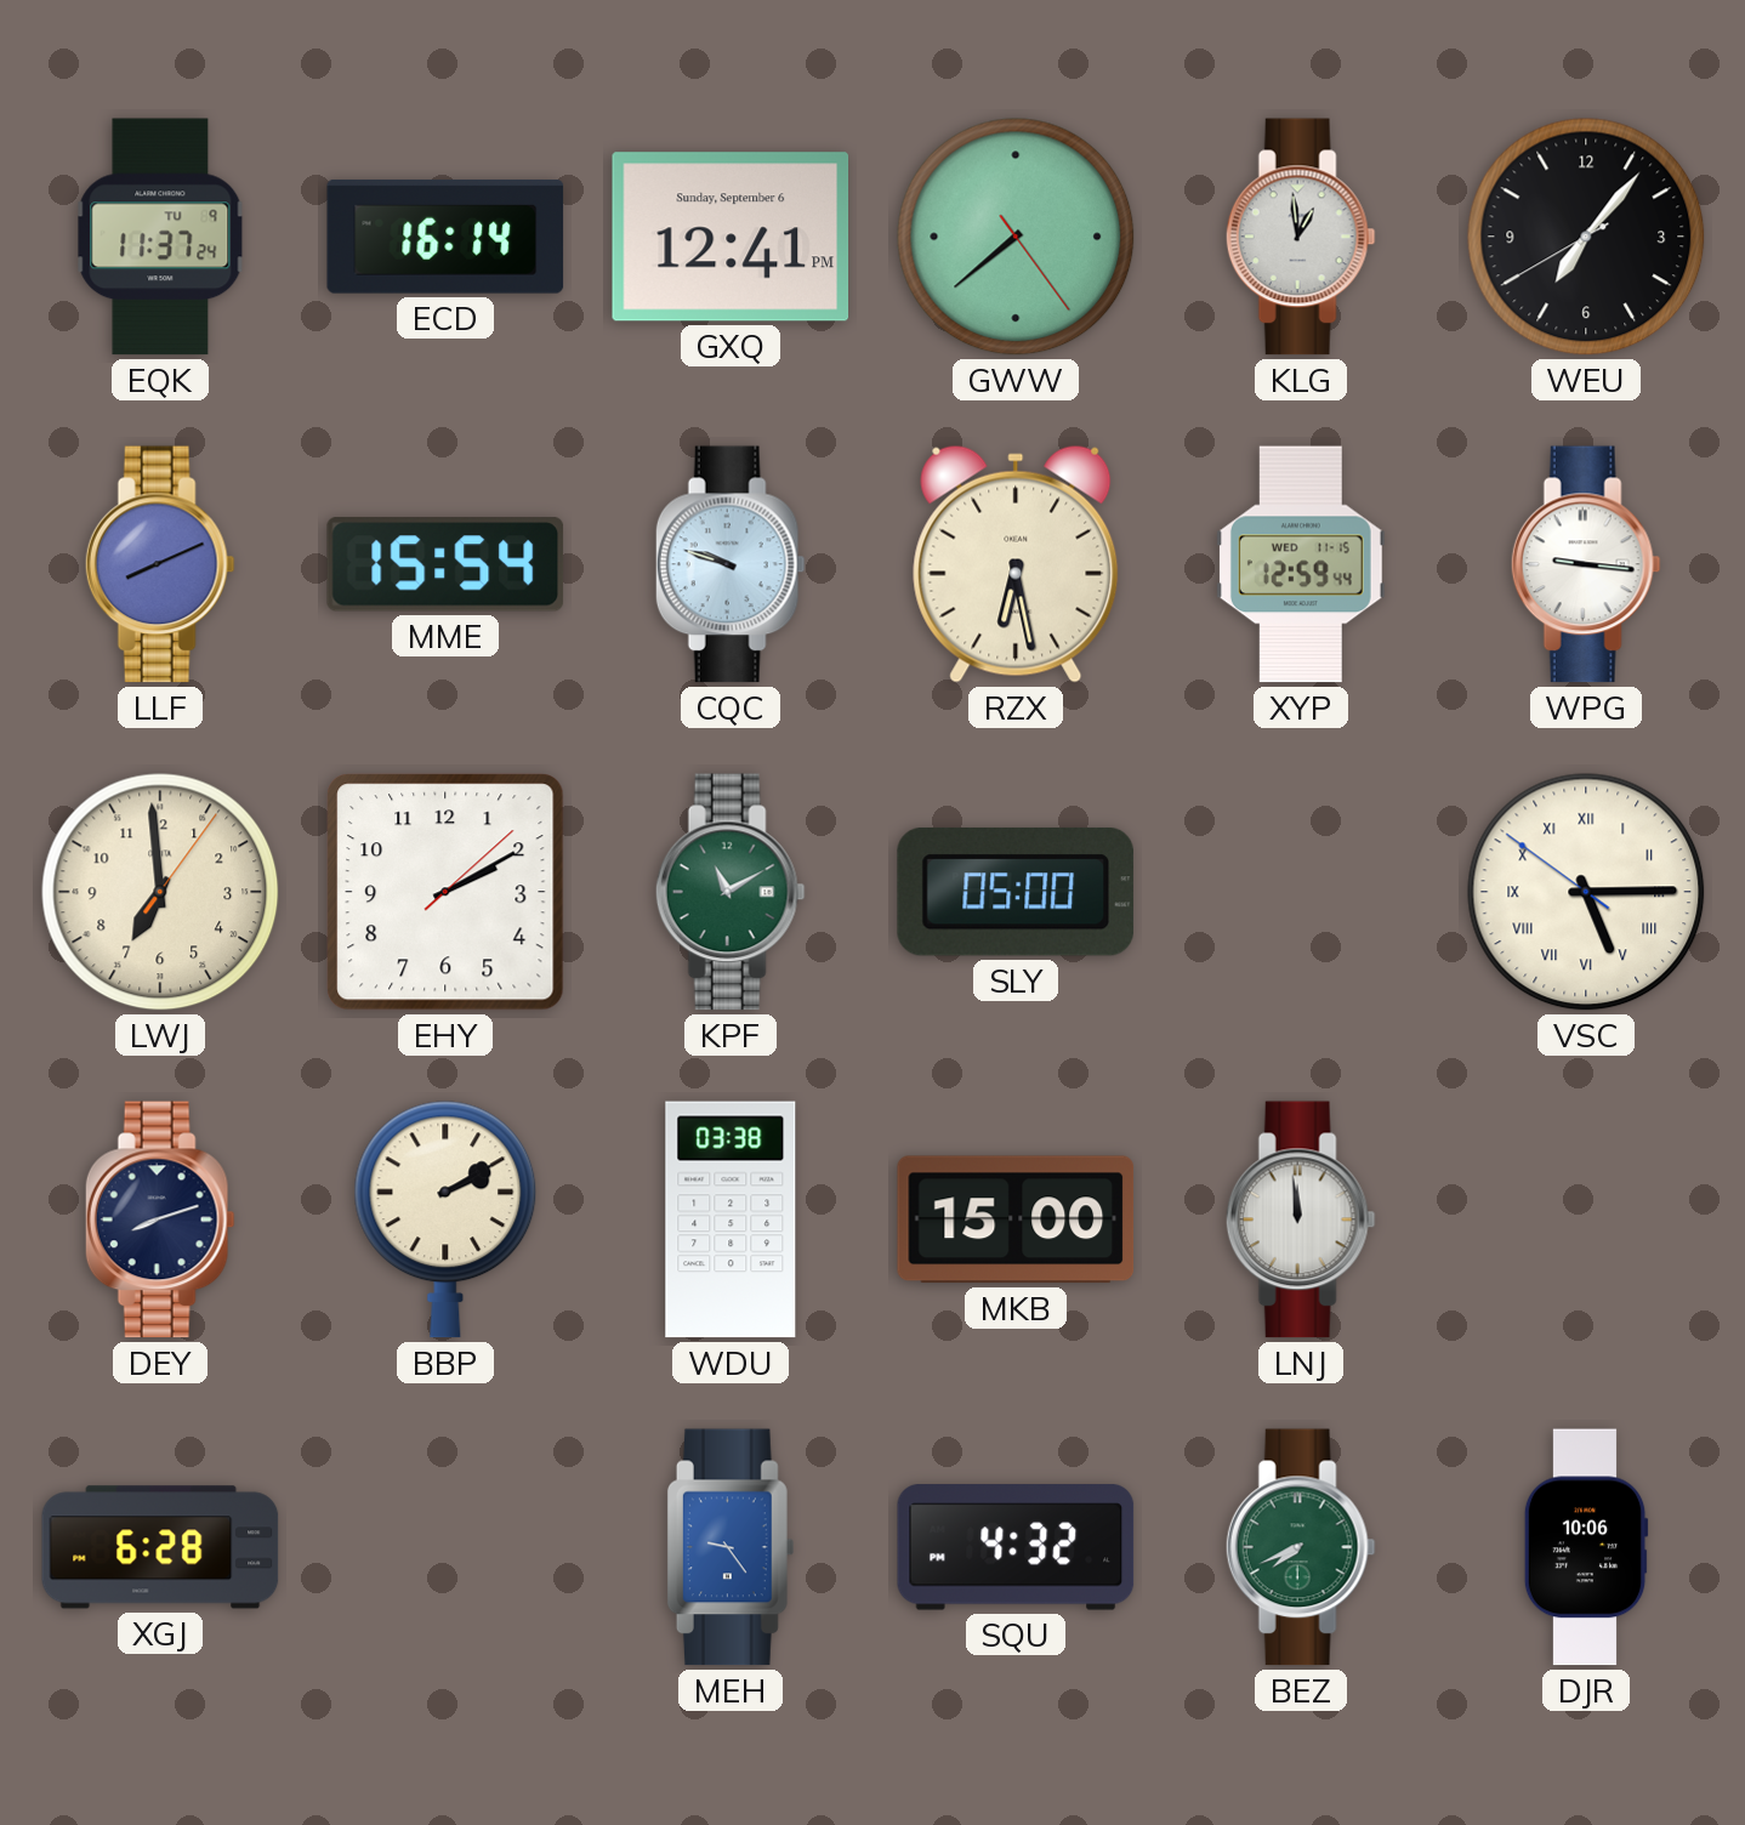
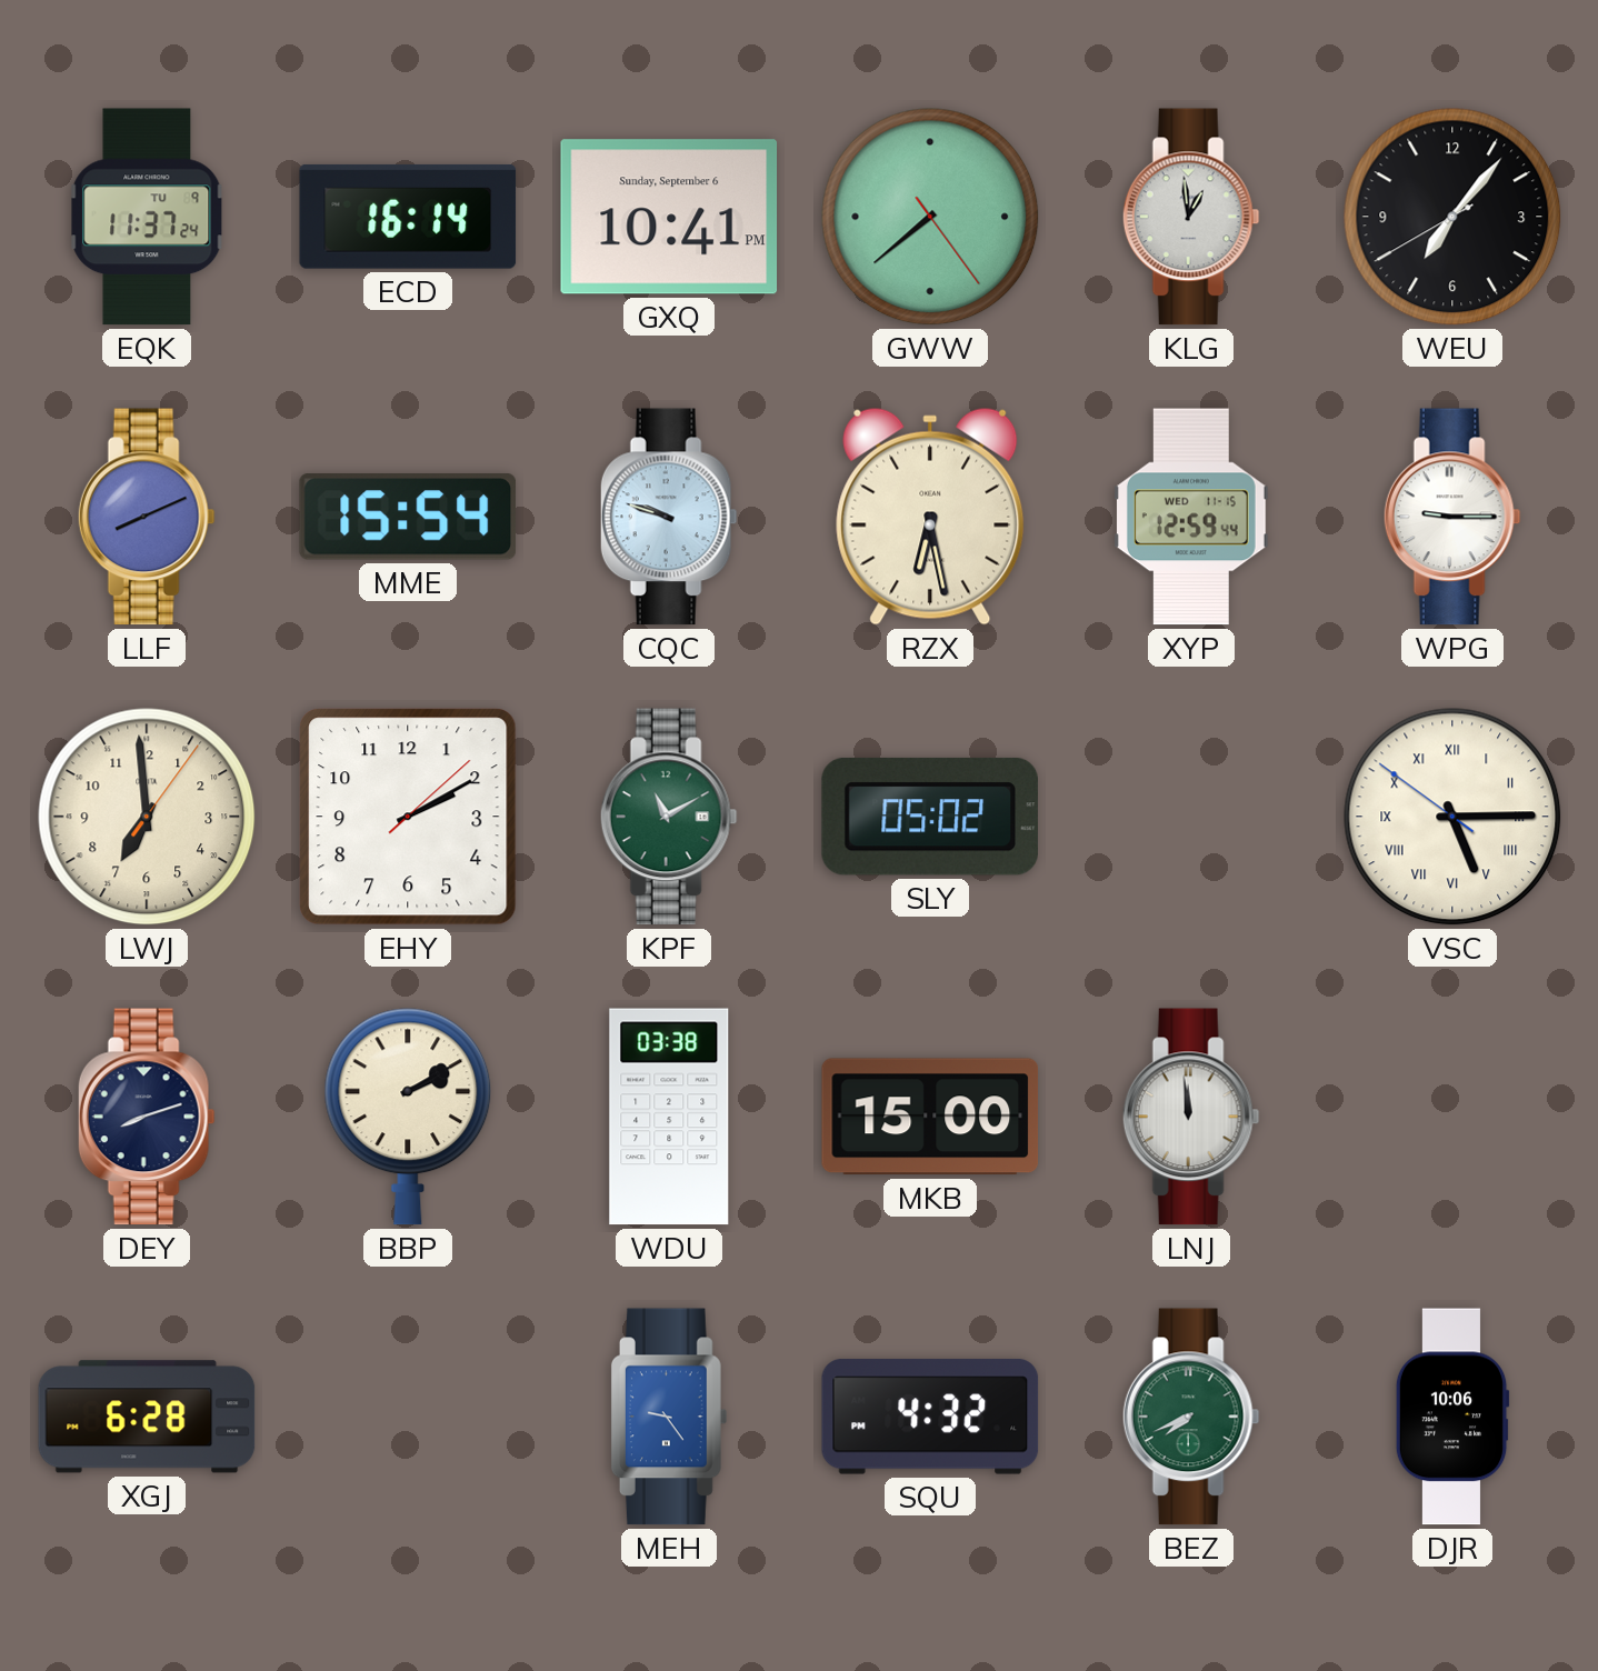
GXQ: 12:41 -> 10:41
WPG: 9:16 -> 9:15
SLY: 05:00 -> 05:02
